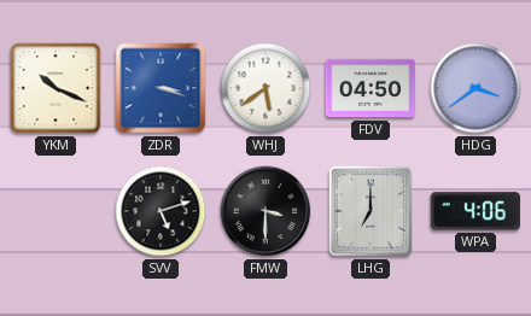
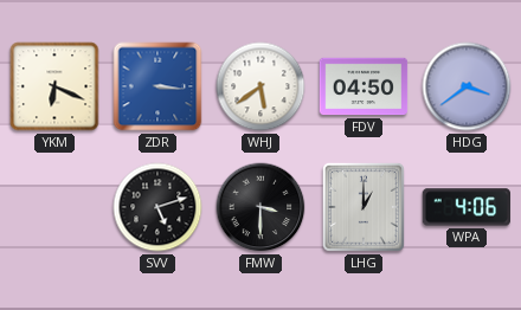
YKM: 10:19 -> 6:19
ZDR: 3:18 -> 3:16
LHG: 7:00 -> 1:00
